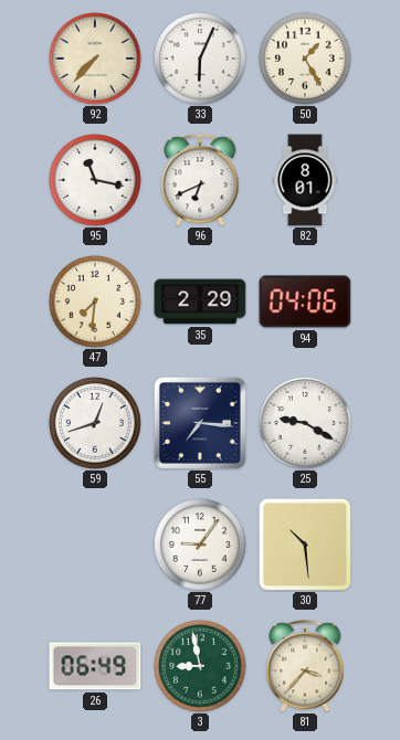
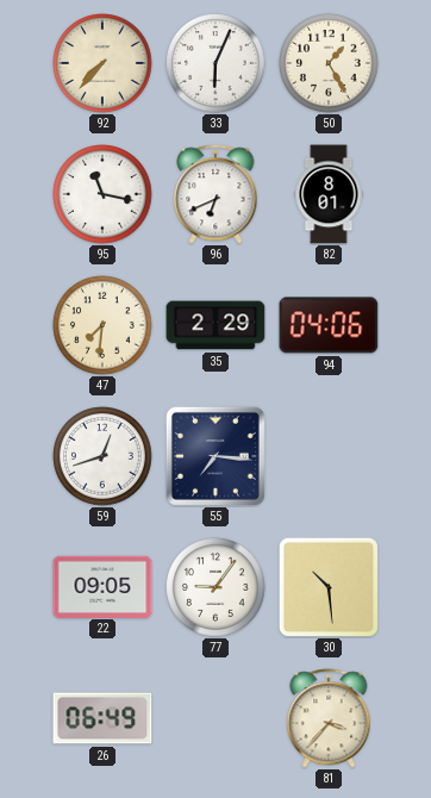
25: 9:20 -> none
22: none -> 09:05
3: 8:58 -> none
